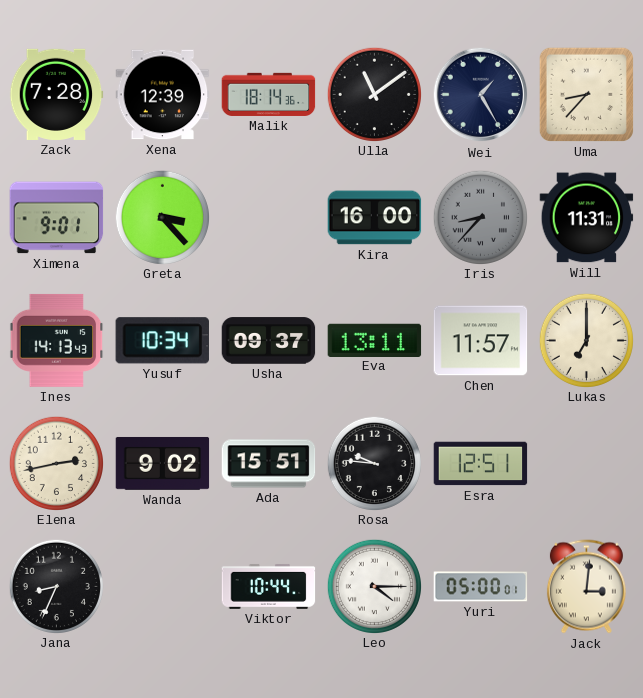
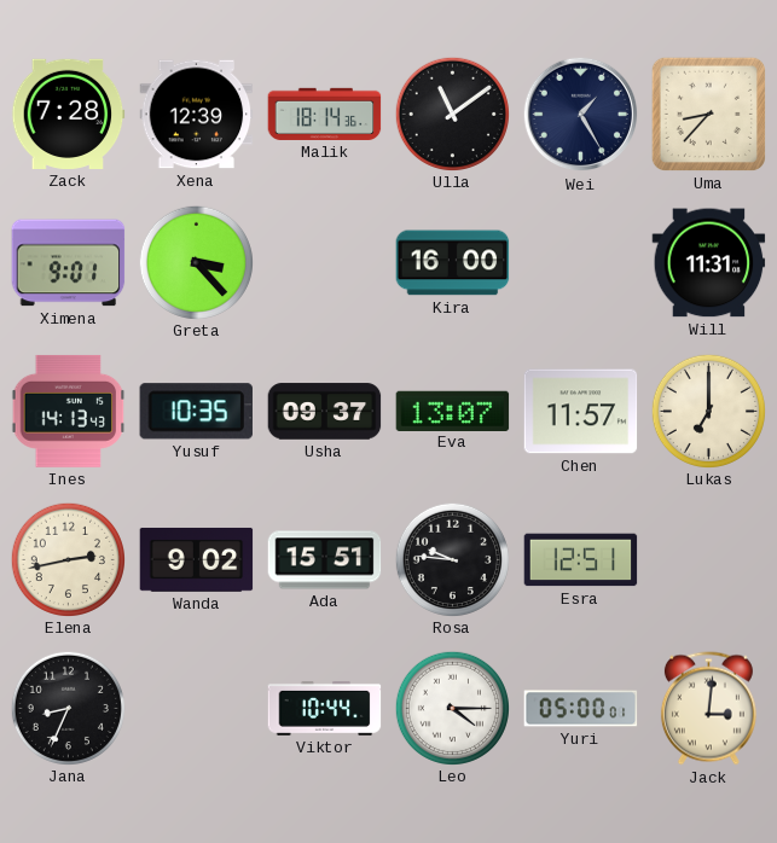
Iris: 8:37 -> none
Yusuf: 10:34 -> 10:35
Eva: 13:11 -> 13:07
